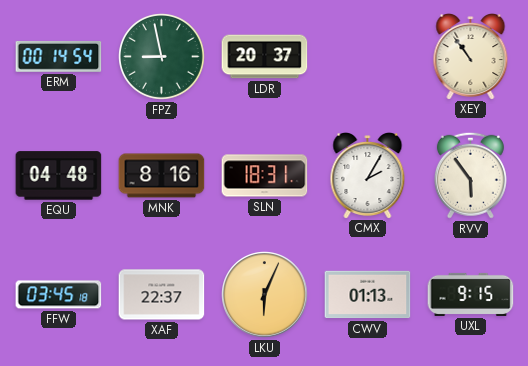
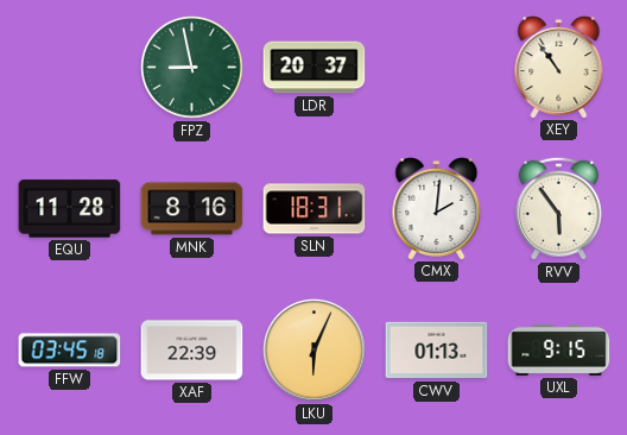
ERM: 00:14 -> none
EQU: 04:48 -> 11:28
CMX: 2:05 -> 2:01
XAF: 22:37 -> 22:39
